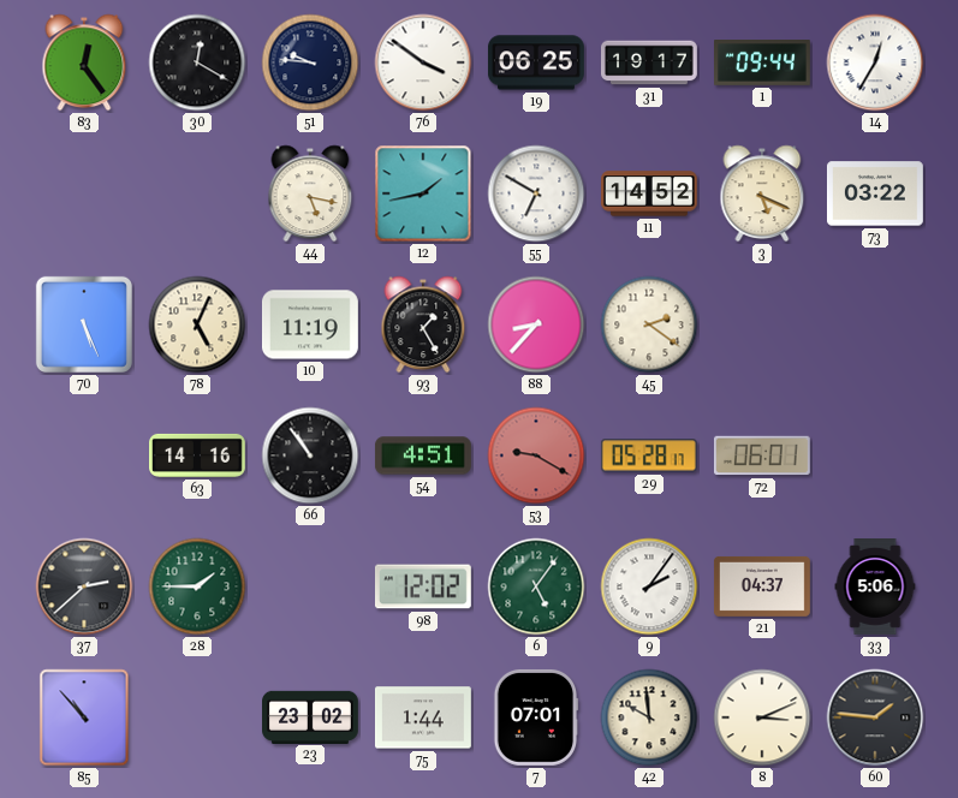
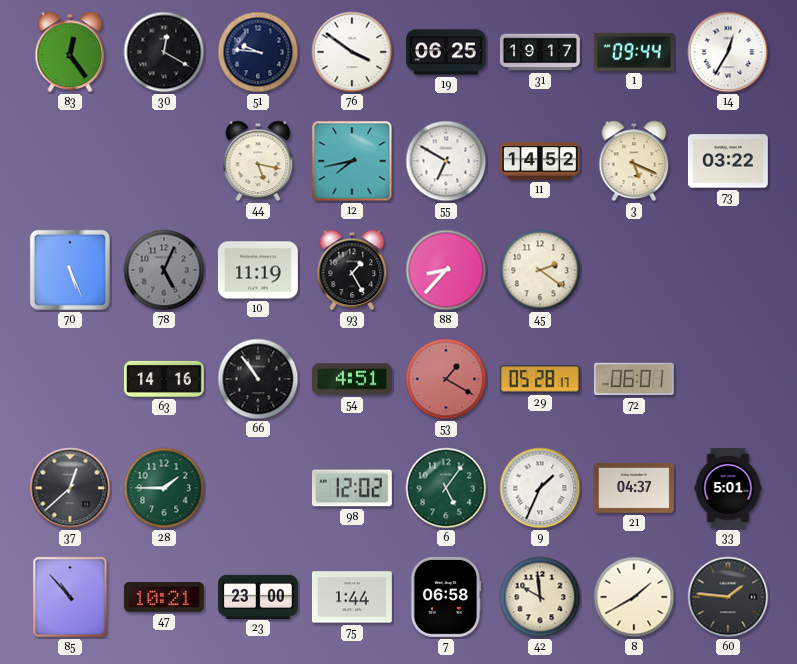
12: 1:43 -> 7:43
78 dial: cream -> grey
53: 9:20 -> 1:20
37: 2:38 -> 12:38
9: 2:06 -> 1:34
33: 5:06 -> 5:01
47: none -> 10:21
23: 23:02 -> 23:00
7: 07:01 -> 06:58
8: 3:11 -> 1:40
